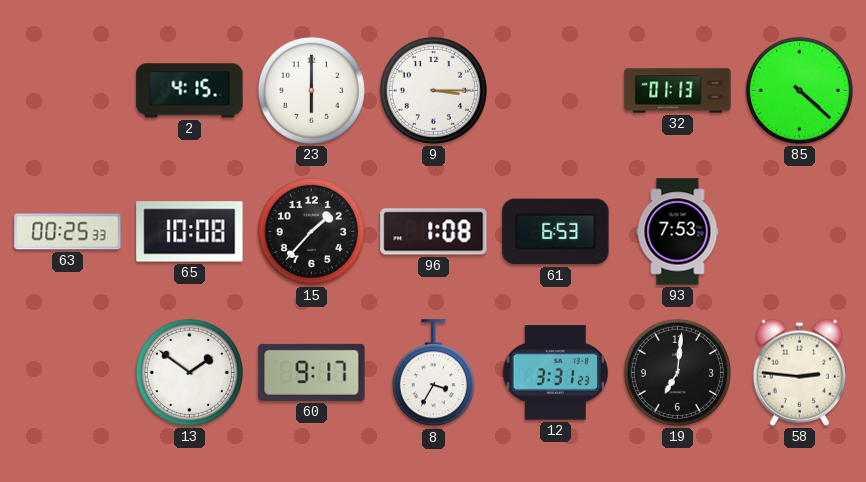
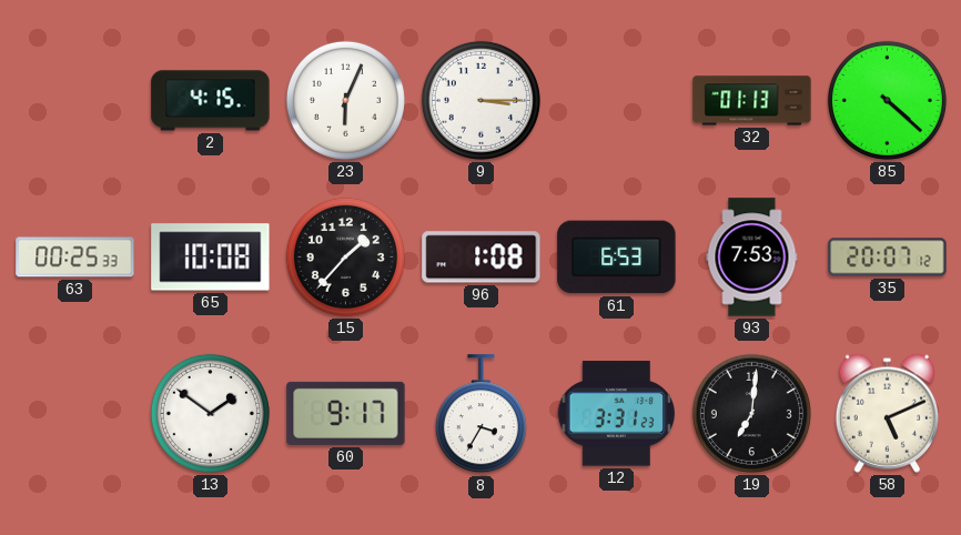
23: 6:00 -> 6:04
35: none -> 20:07
58: 2:46 -> 5:11
